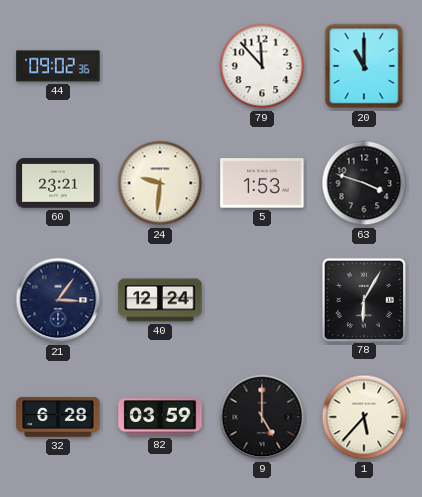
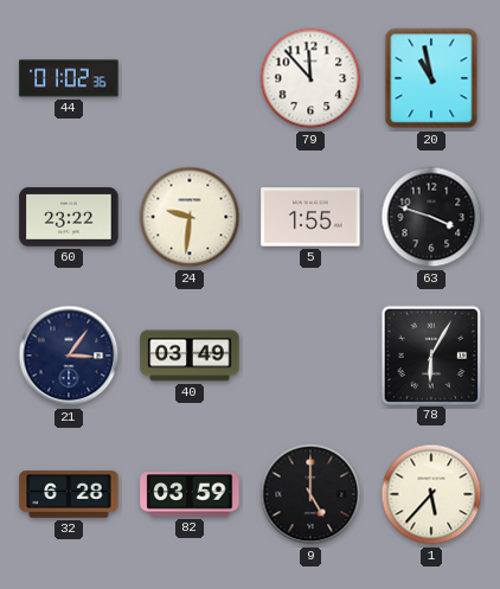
44: 09:02 -> 01:02
20: 11:00 -> 10:58
60: 23:21 -> 23:22
5: 1:53 -> 1:55
40: 12:24 -> 03:49
